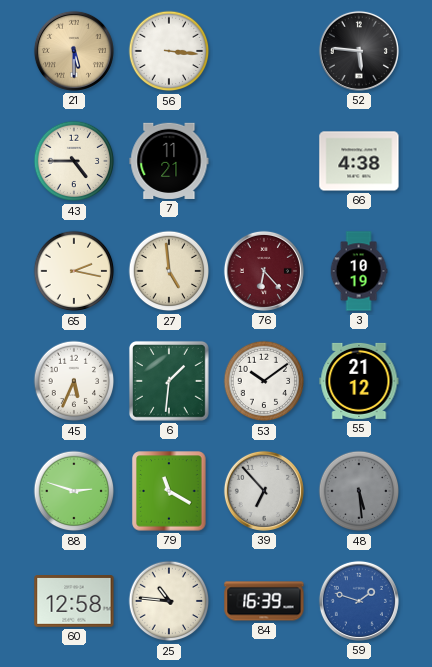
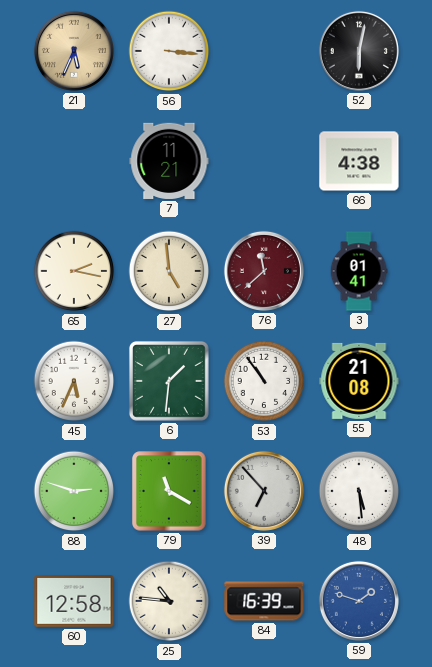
21: 5:30 -> 5:34
52: 5:46 -> 6:02
43: 4:45 -> none
76: 6:23 -> 11:38
3: 10:19 -> 01:41
53: 10:09 -> 10:54
55: 21:12 -> 21:08
48 dial: grey -> white
